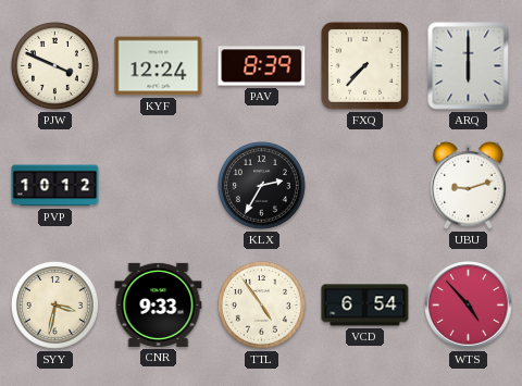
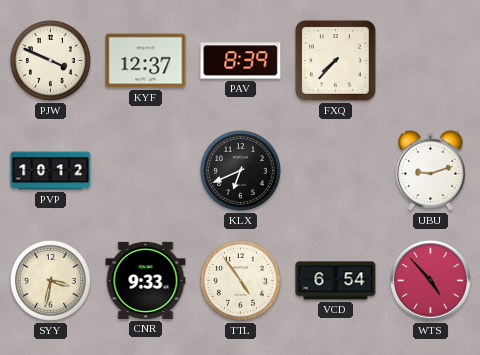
KYF: 12:24 -> 12:37
ARQ: 6:00 -> none
KLX: 2:35 -> 6:41
